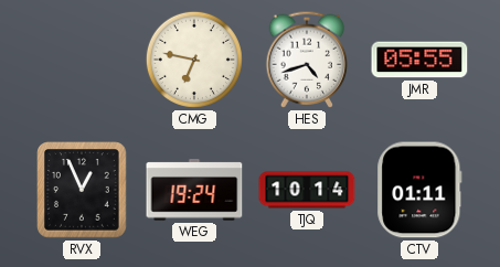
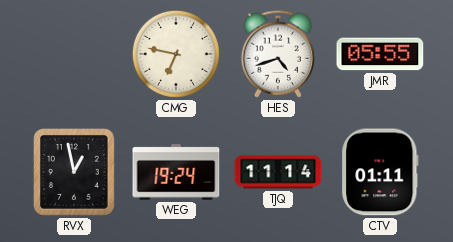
RVX: 12:56 -> 12:58
TJQ: 10:14 -> 11:14
